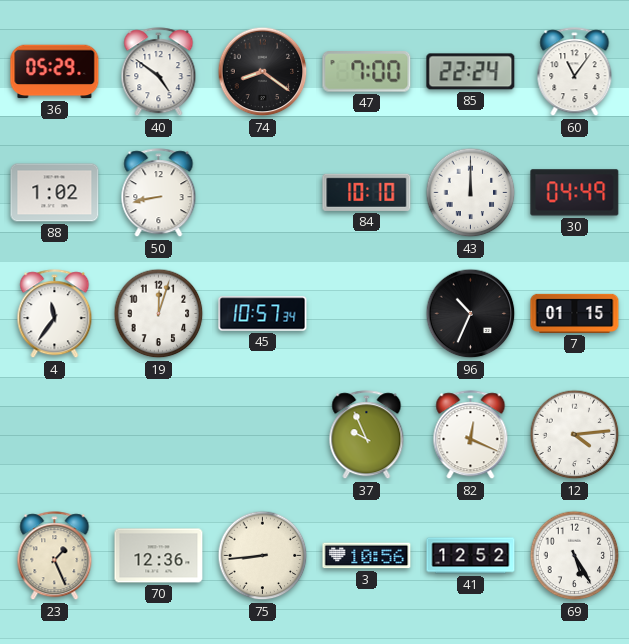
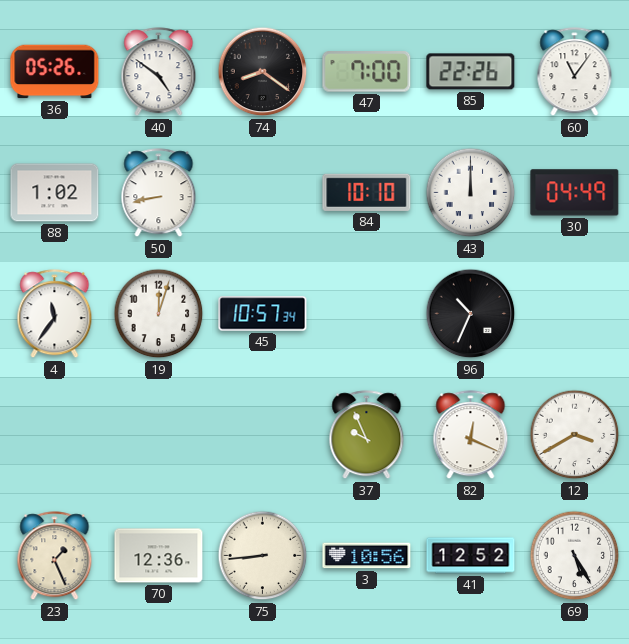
36: 05:29 -> 05:26
85: 22:24 -> 22:26
7: 01:15 -> none
12: 4:14 -> 3:40
